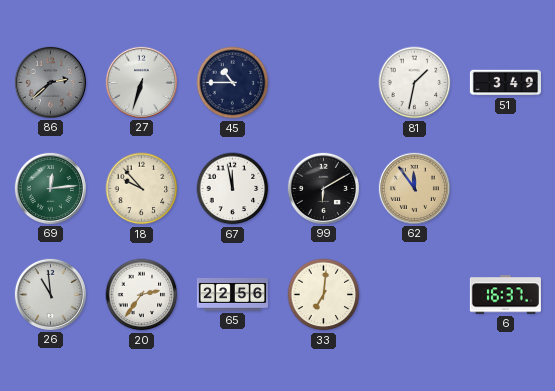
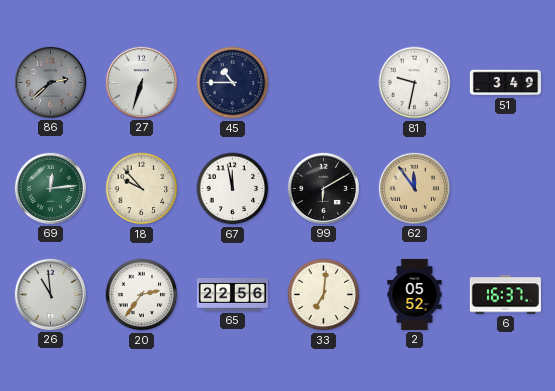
81: 1:32 -> 9:32
2: none -> 05:52
